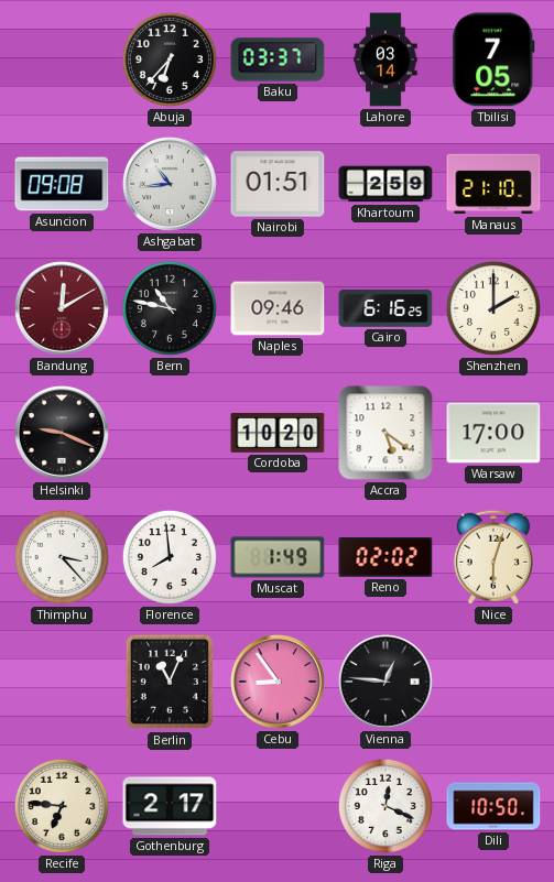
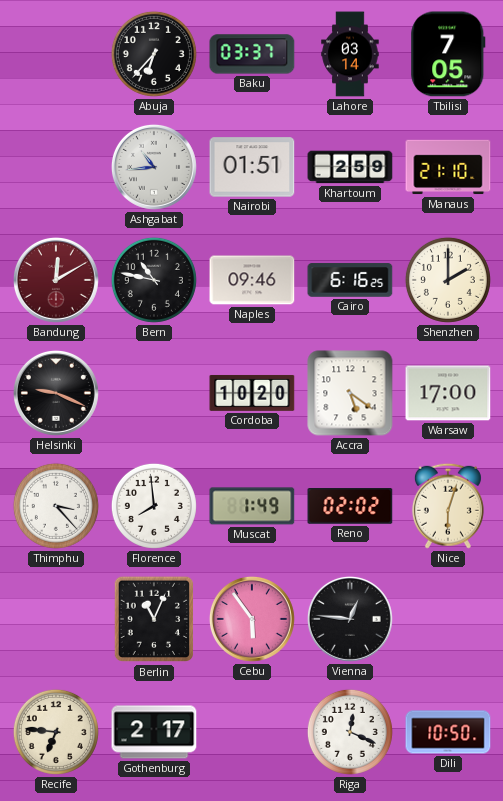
Asuncion: 09:08 -> none
Cebu: 8:54 -> 5:54
